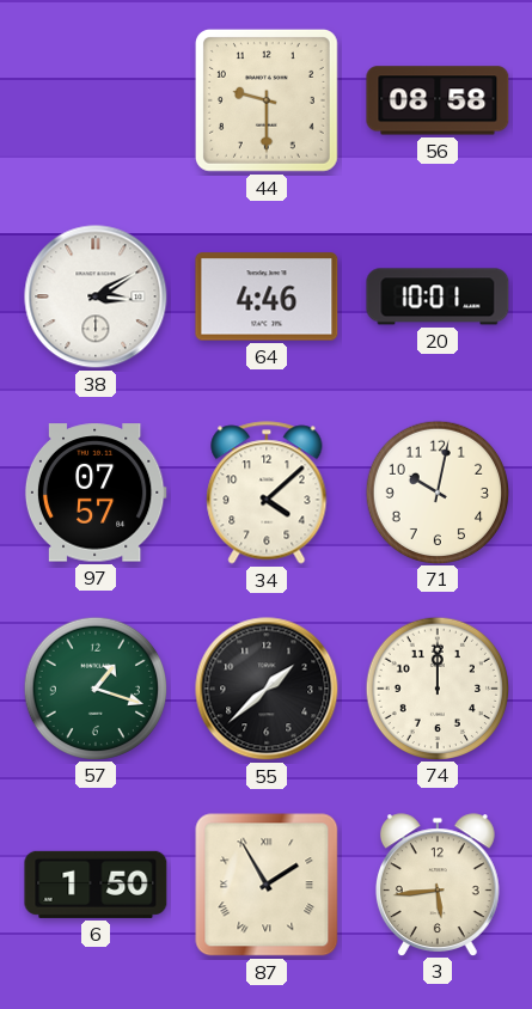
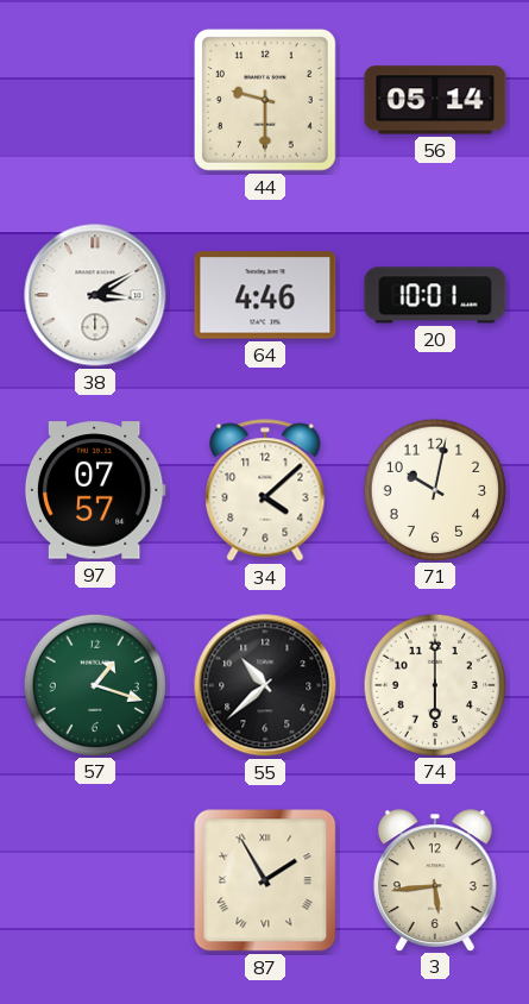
56: 08:58 -> 05:14
55: 1:38 -> 10:38
74: 12:00 -> 6:00
6: 1:50 -> none
